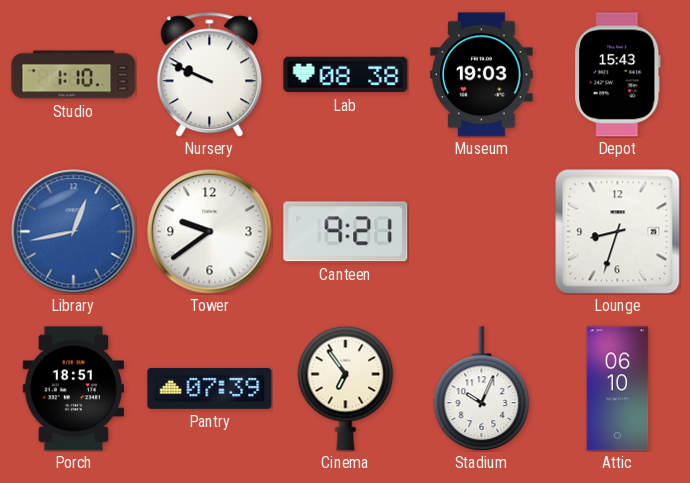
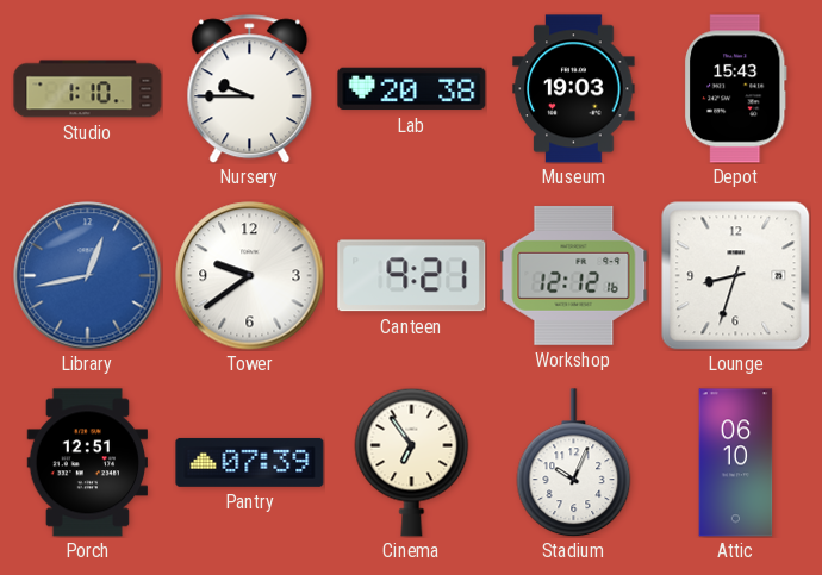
Nursery: 9:49 -> 9:45
Lab: 08:38 -> 20:38
Workshop: none -> 12:12
Porch: 18:51 -> 12:51
